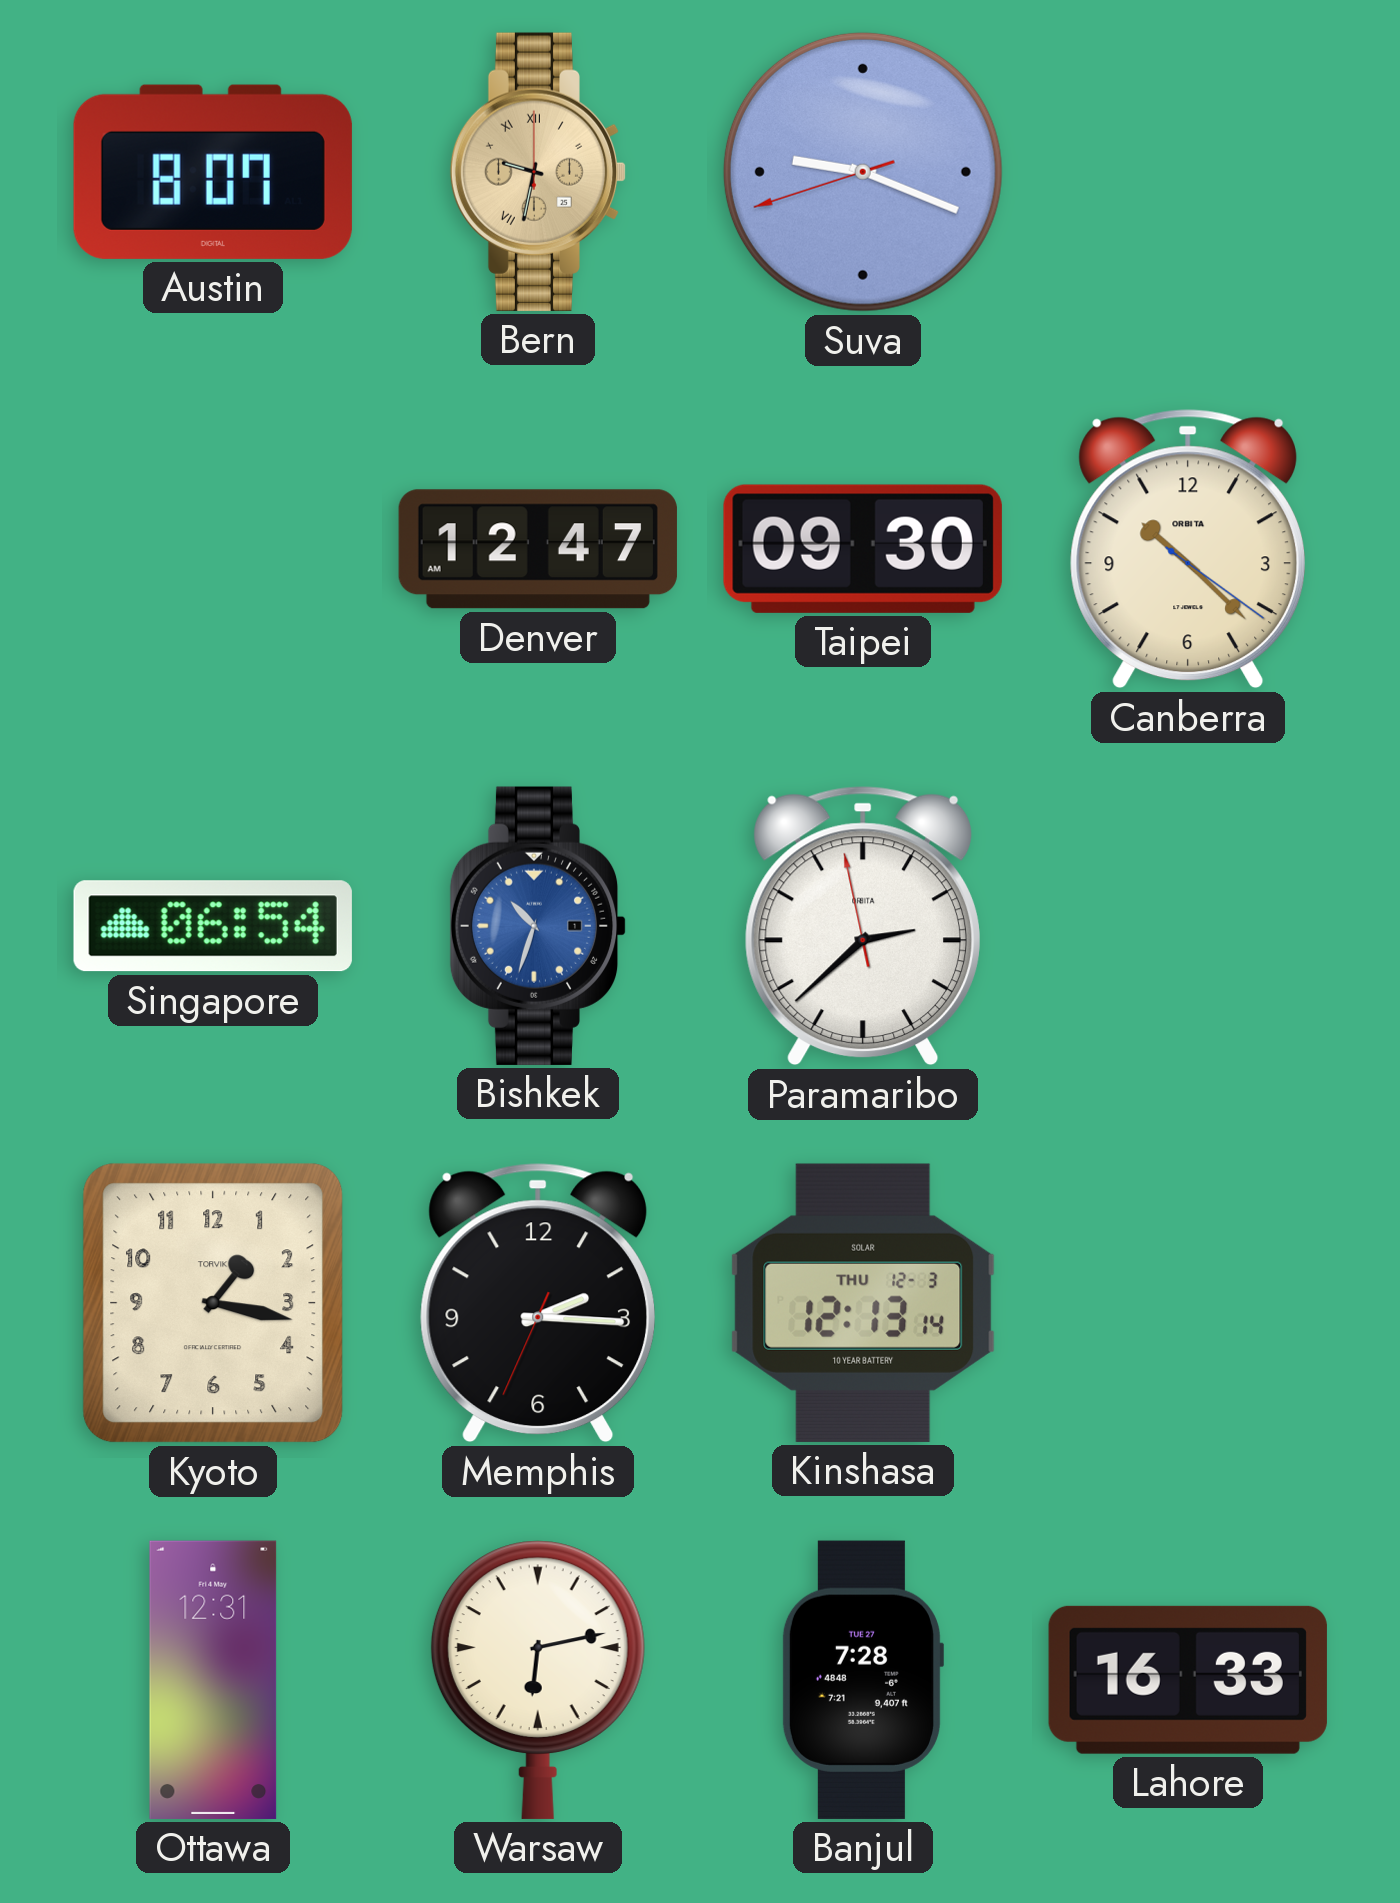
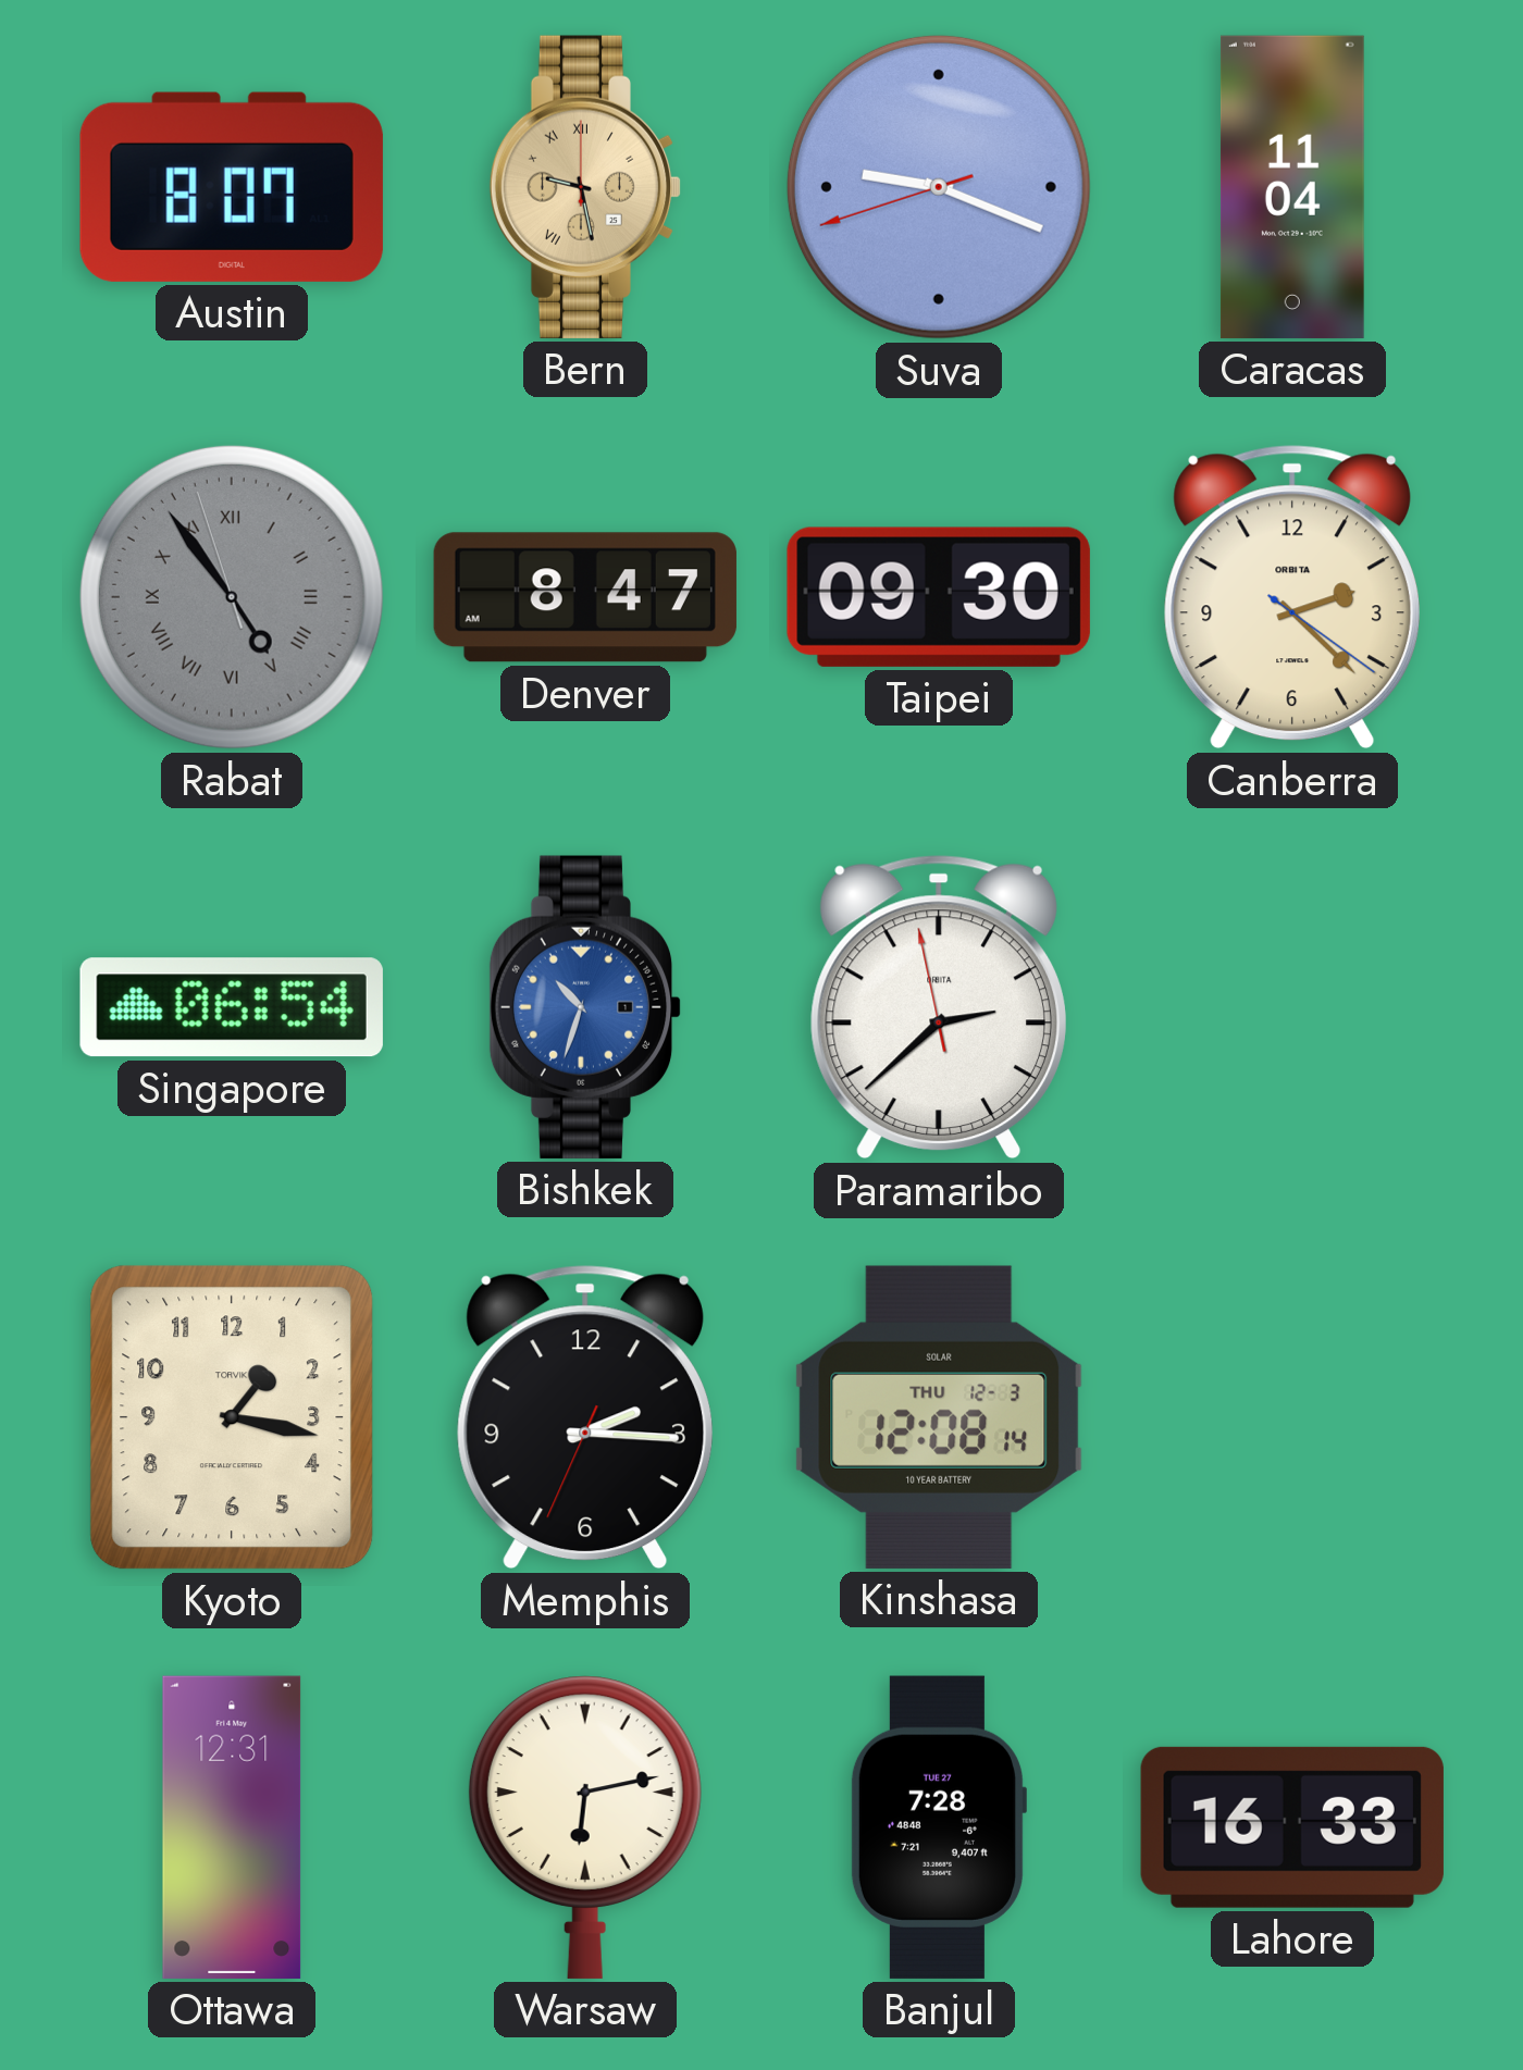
Bern: 9:32 -> 9:28
Caracas: none -> 11:04
Rabat: none -> 4:53
Denver: 12:47 -> 8:47
Canberra: 10:22 -> 2:22
Kinshasa: 12:13 -> 12:08
